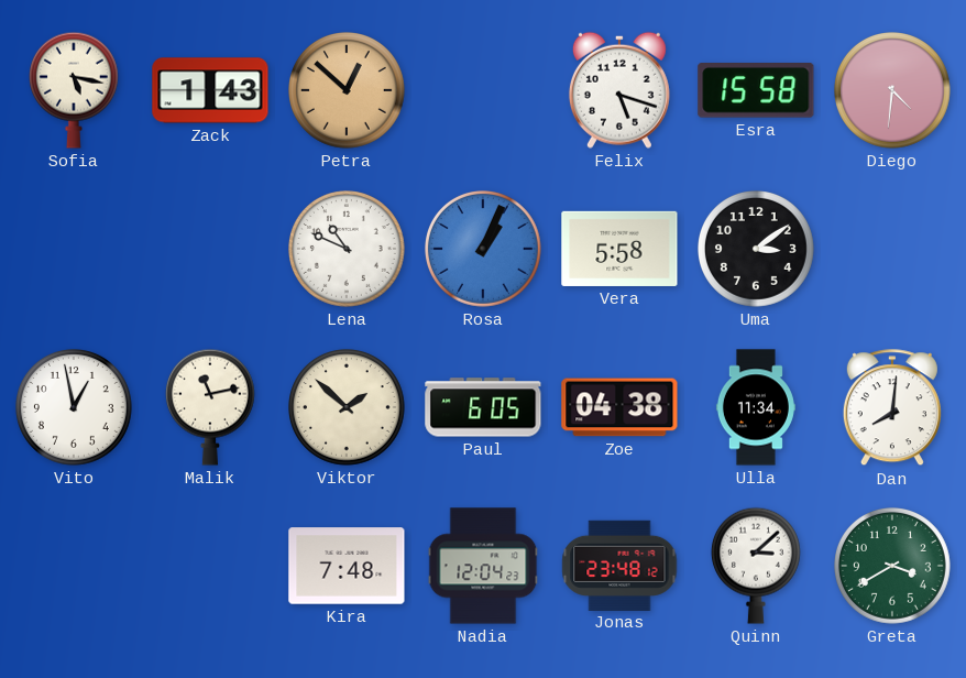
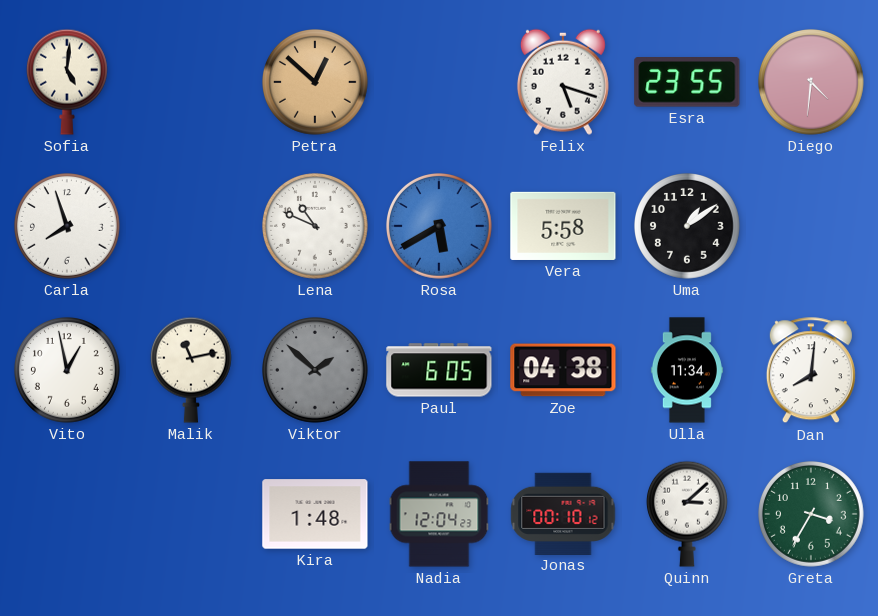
Sofia: 5:17 -> 5:01
Zack: 1:43 -> none
Esra: 15:58 -> 23:55
Carla: none -> 7:57
Rosa: 1:04 -> 5:40
Uma: 3:09 -> 1:09
Viktor dial: cream -> grey
Kira: 7:48 -> 1:48
Jonas: 23:48 -> 00:10
Greta: 3:40 -> 3:35
